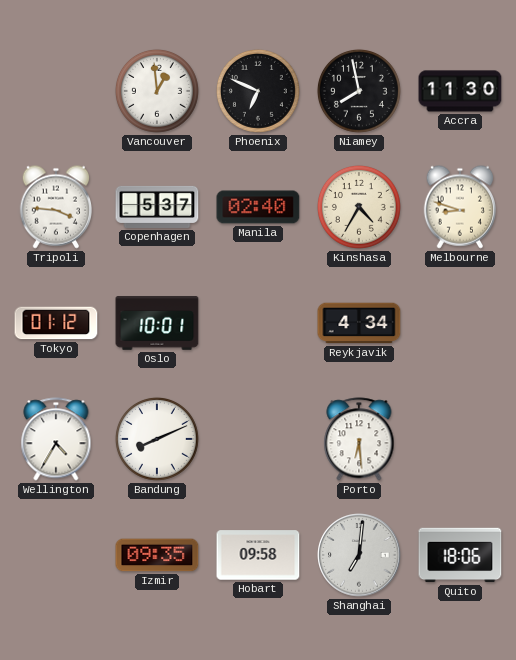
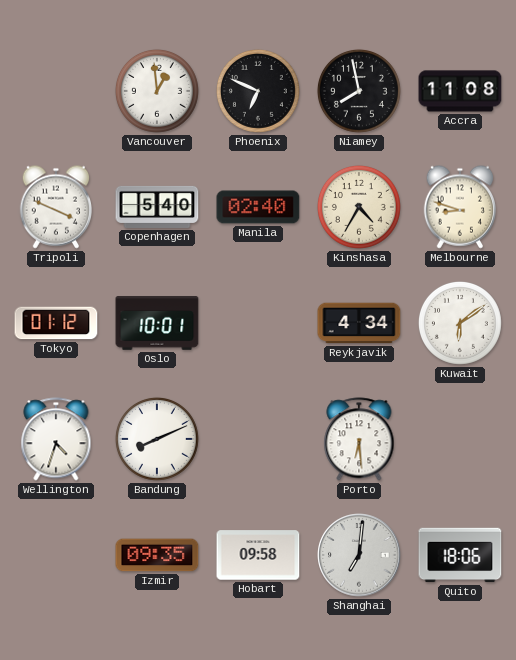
Accra: 11:30 -> 11:08
Tripoli: 3:46 -> 3:49
Copenhagen: 5:37 -> 5:40
Kuwait: none -> 6:09
Wellington: 4:35 -> 4:33
